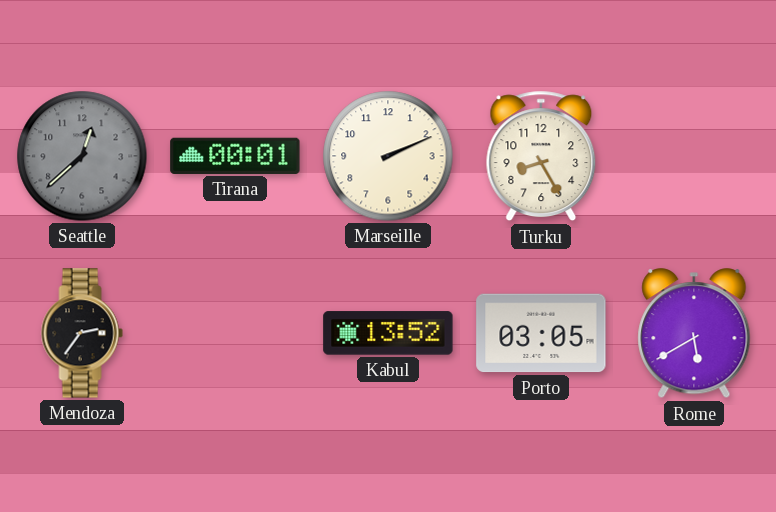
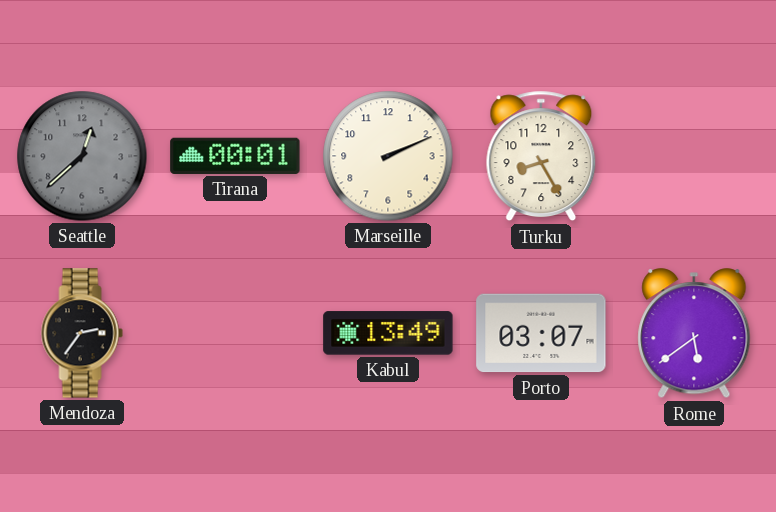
Kabul: 13:52 -> 13:49
Porto: 03:05 -> 03:07
Rome: 5:40 -> 5:39
